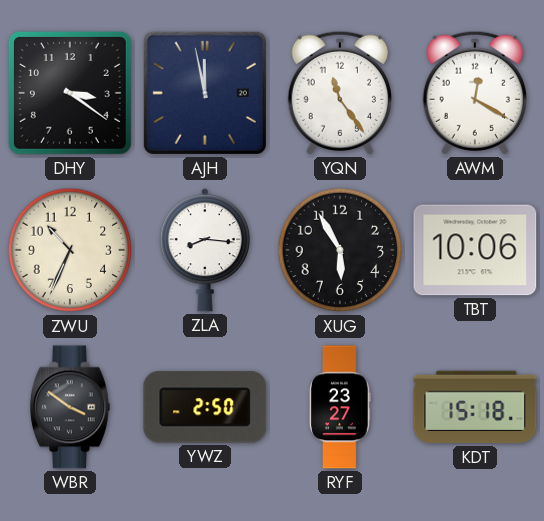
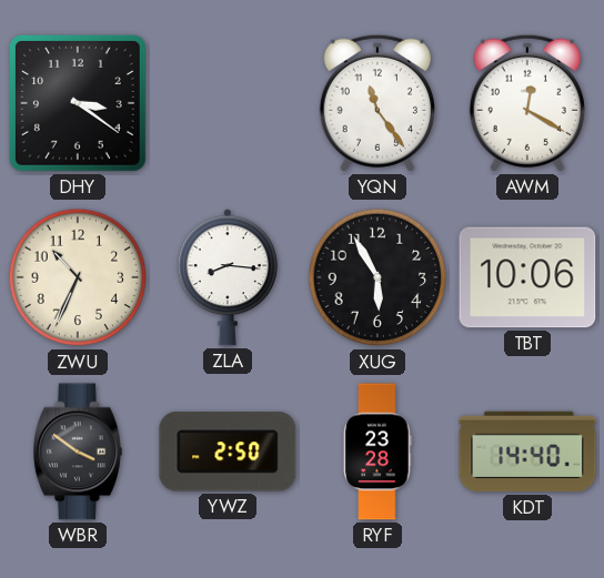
AJH: 11:58 -> none
RYF: 23:27 -> 23:28
KDT: 15:18 -> 14:40
